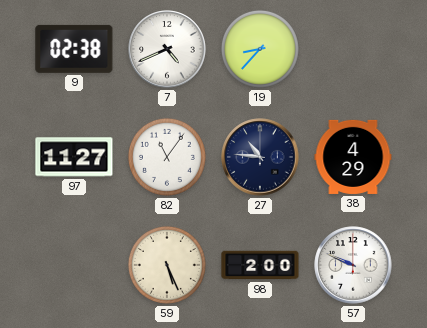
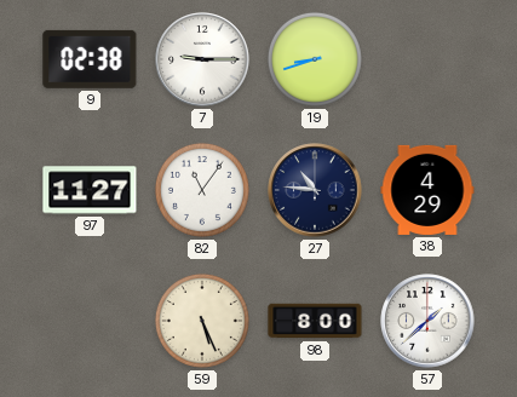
7: 4:41 -> 9:15
19: 8:37 -> 8:42
98: 2:00 -> 8:00
57: 9:49 -> 1:38
